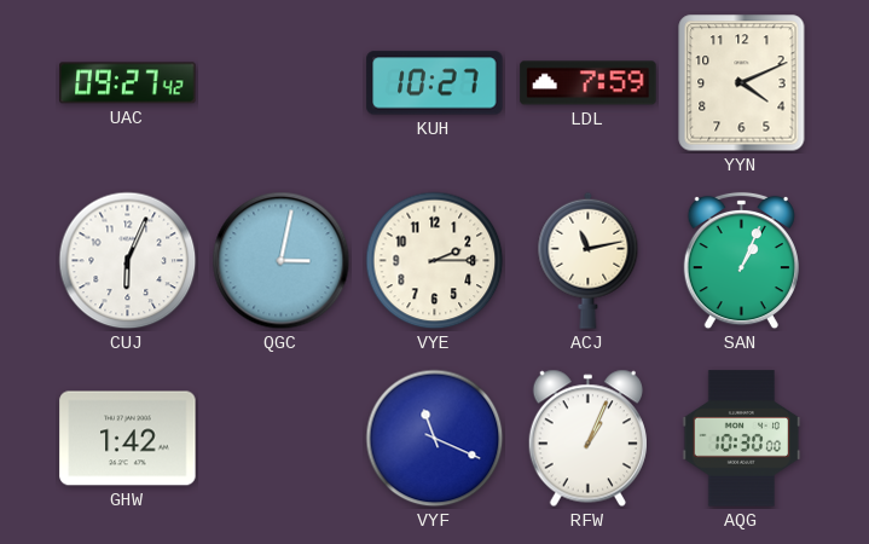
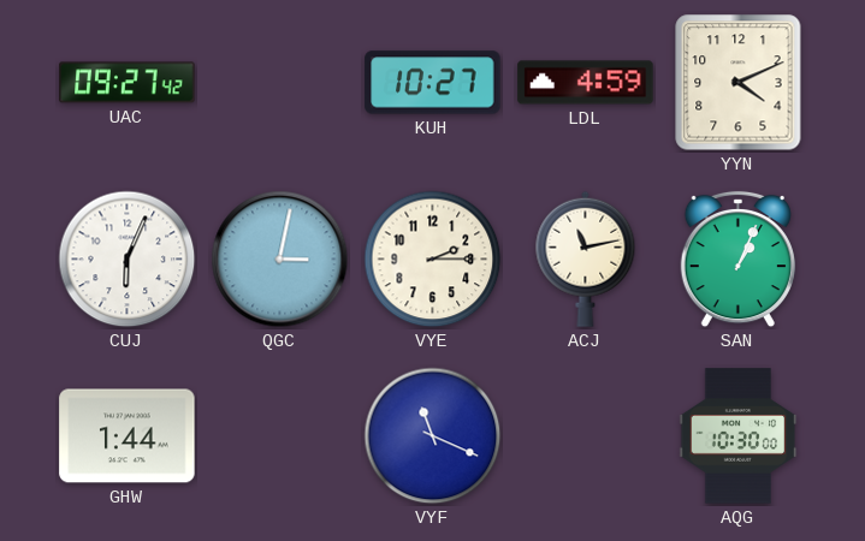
LDL: 7:59 -> 4:59
GHW: 1:42 -> 1:44
RFW: 1:04 -> none
